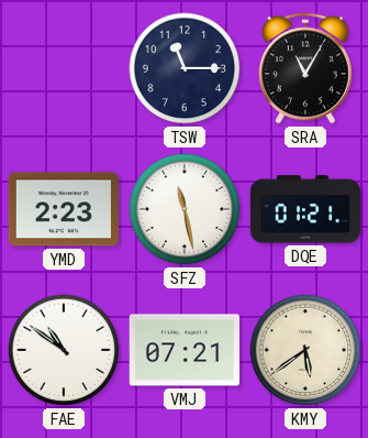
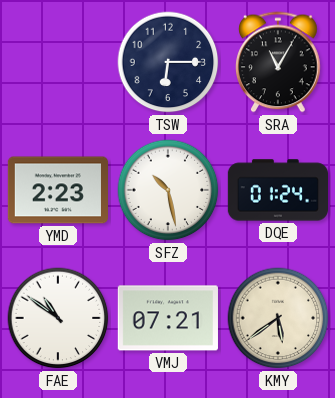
TSW: 11:15 -> 6:15
SFZ: 11:28 -> 10:28
DQE: 01:21 -> 01:24
